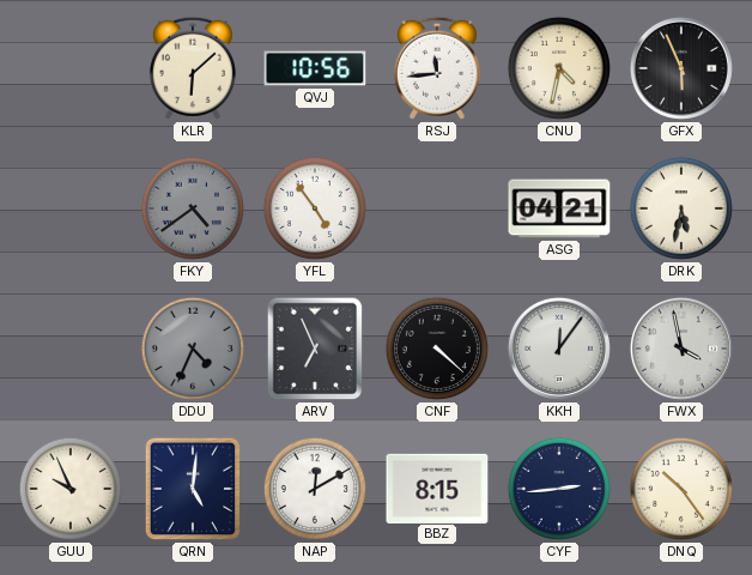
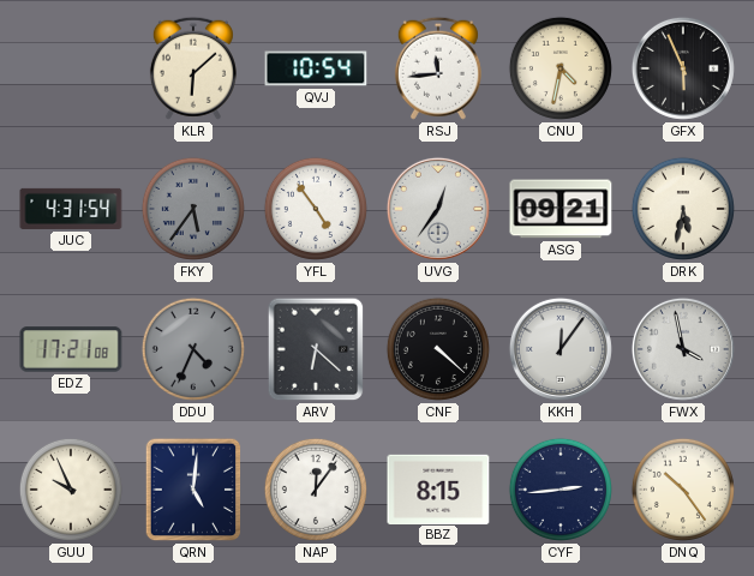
QVJ: 10:56 -> 10:54
JUC: none -> 4:31
FKY: 4:39 -> 5:36
UVG: none -> 12:36
ASG: 04:21 -> 09:21
EDZ: none -> 17:21
ARV: 6:56 -> 6:22
NAP: 12:10 -> 12:06
